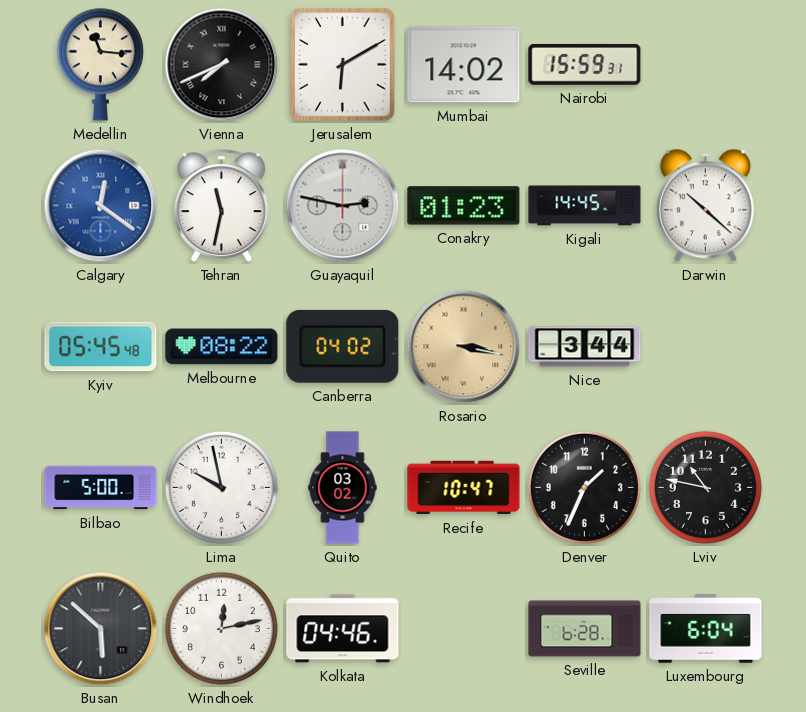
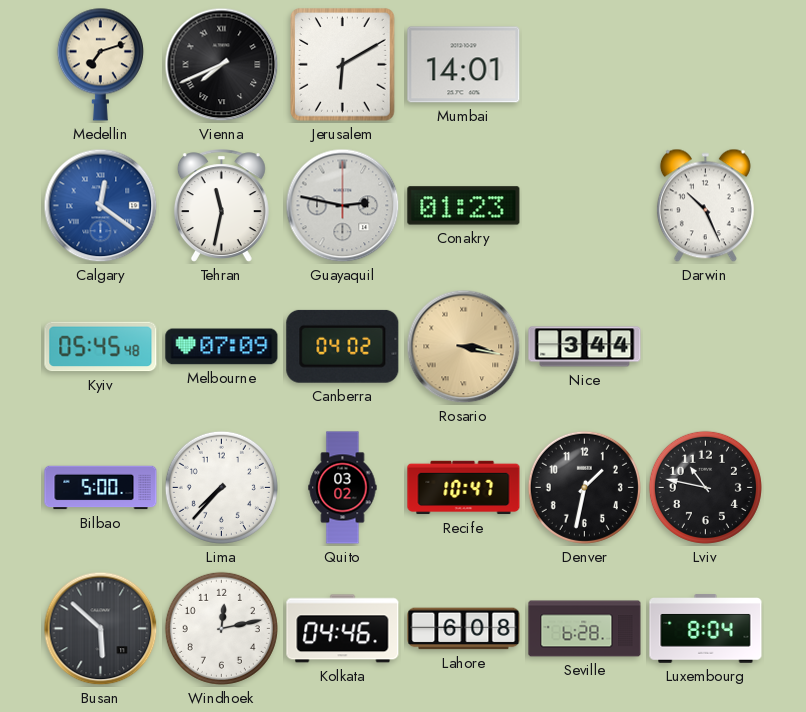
Medellin: 11:16 -> 7:12
Mumbai: 14:02 -> 14:01
Nairobi: 15:59 -> none
Kigali: 14:45 -> none
Darwin: 10:22 -> 10:26
Melbourne: 08:22 -> 07:09
Lima: 9:58 -> 7:37
Denver: 1:34 -> 1:32
Lahore: none -> 6:08
Luxembourg: 6:04 -> 8:04
